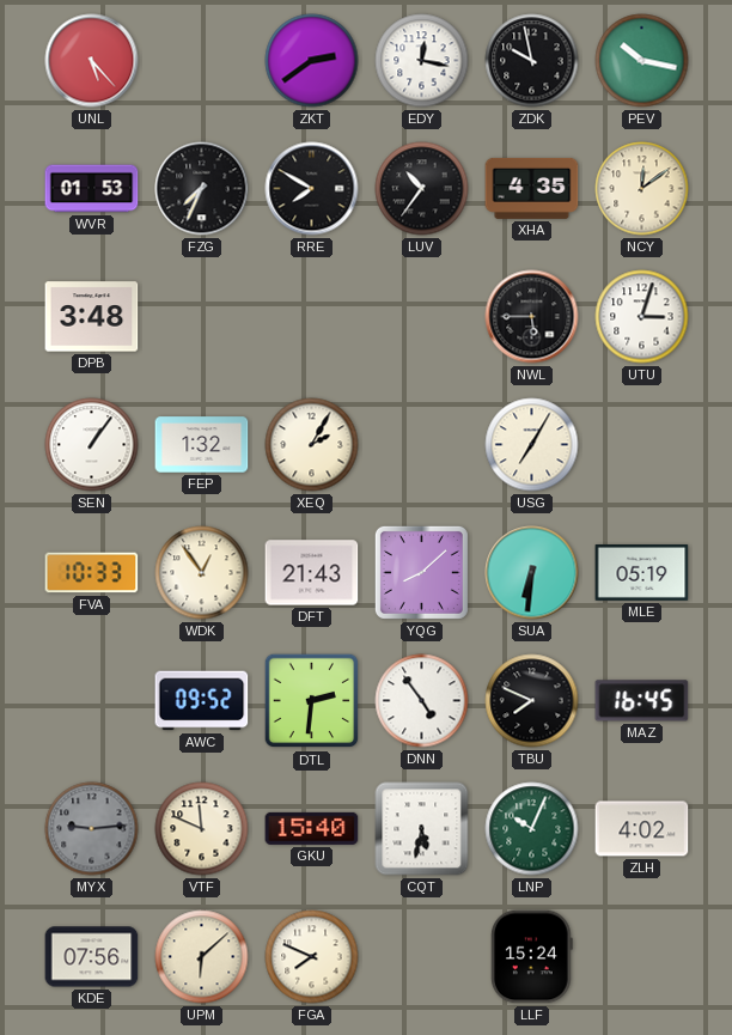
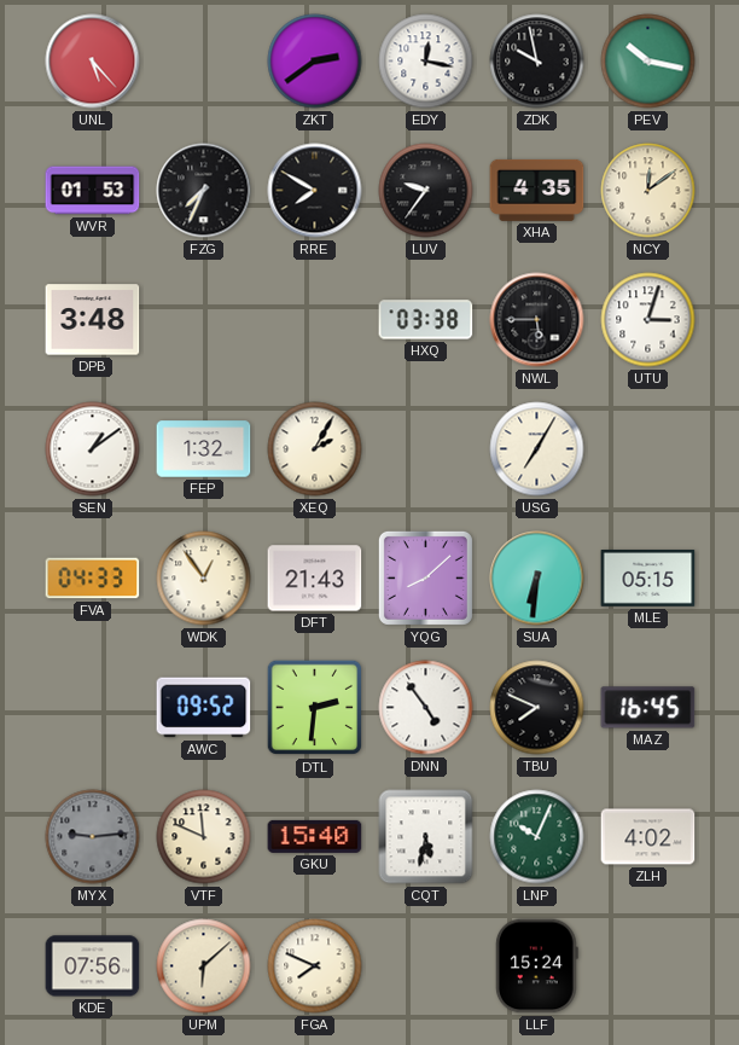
LUV: 10:36 -> 9:36
HXQ: none -> 03:38
SEN: 1:06 -> 1:09
FVA: 10:33 -> 04:33
MLE: 05:19 -> 05:15
